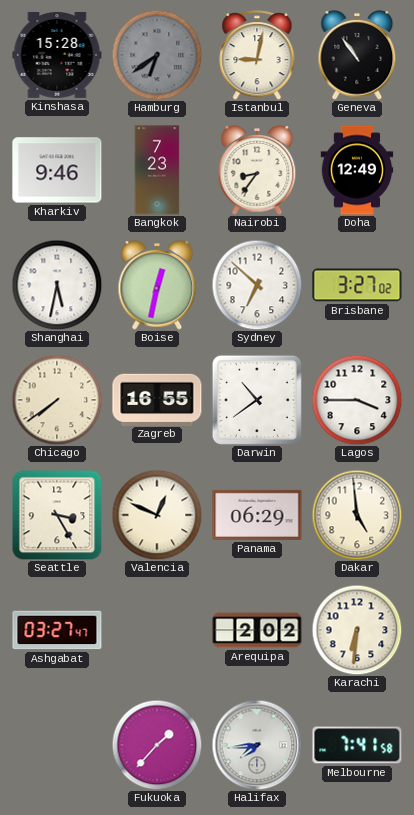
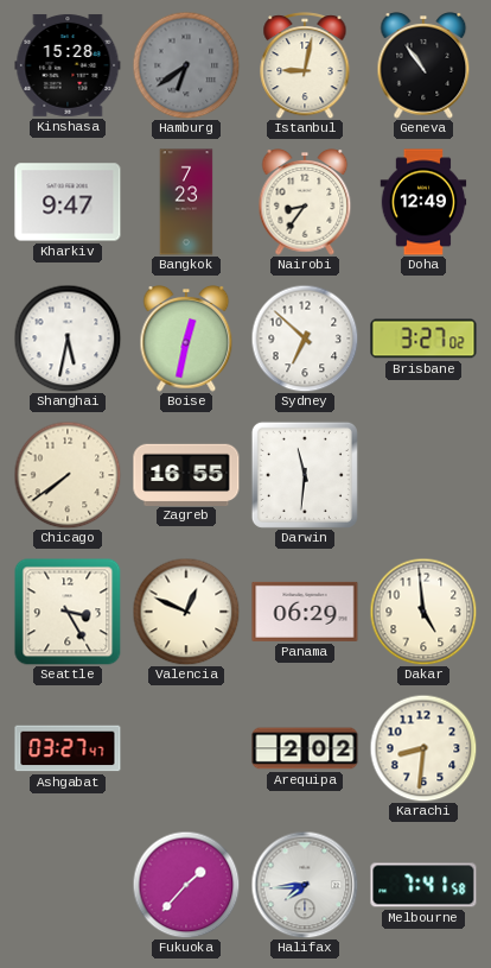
Kharkiv: 9:46 -> 9:47
Darwin: 10:39 -> 11:31
Lagos: 3:45 -> none
Karachi: 6:31 -> 8:31
